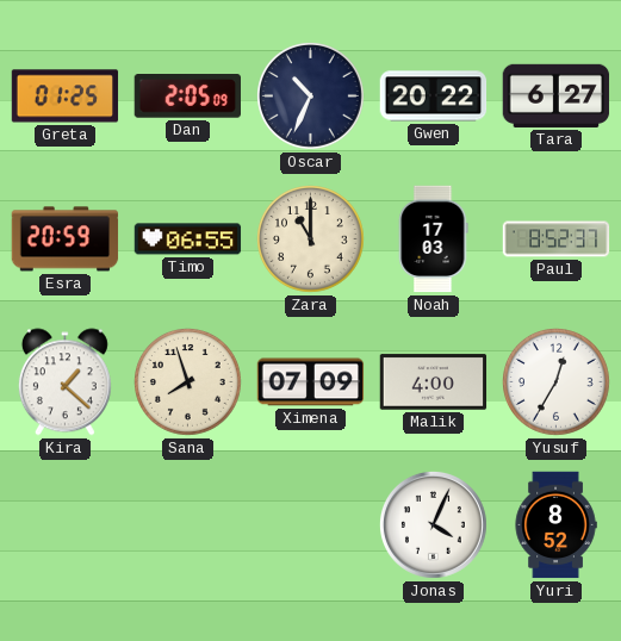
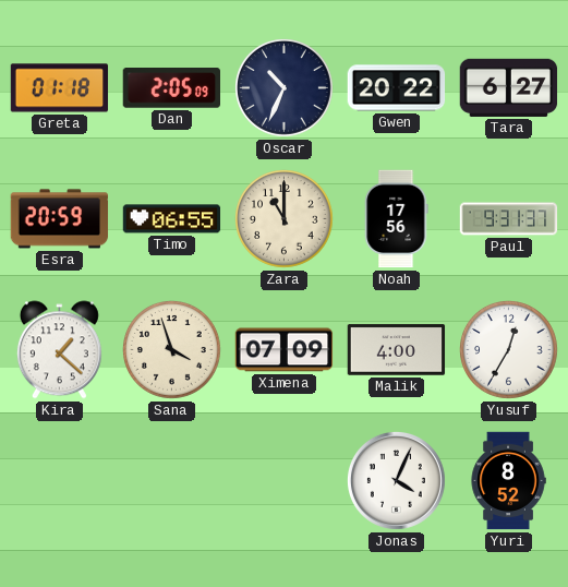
Greta: 01:25 -> 01:18
Noah: 17:03 -> 17:56
Paul: 8:52 -> 9:31
Sana: 7:57 -> 3:57
